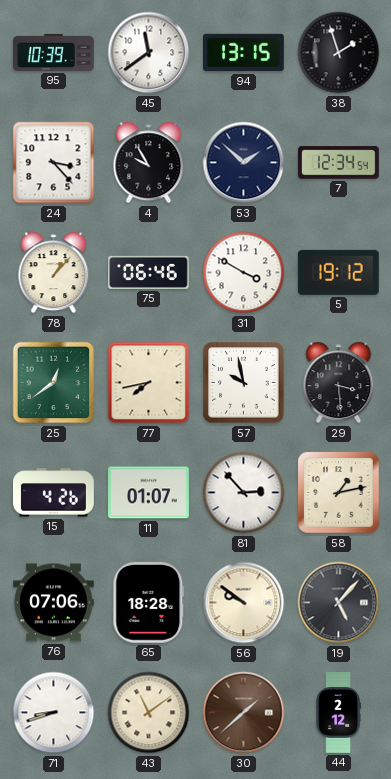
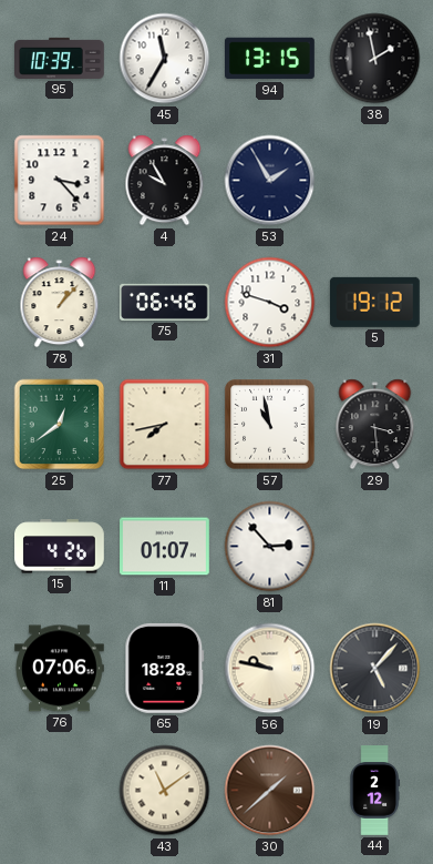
45: 11:39 -> 11:35
38: 1:57 -> 1:58
53: 1:52 -> 1:55
7: 12:34 -> none
31: 3:50 -> 3:48
57: 9:58 -> 10:58
58: 1:13 -> none
56: 9:51 -> 9:47
71: 8:42 -> none
